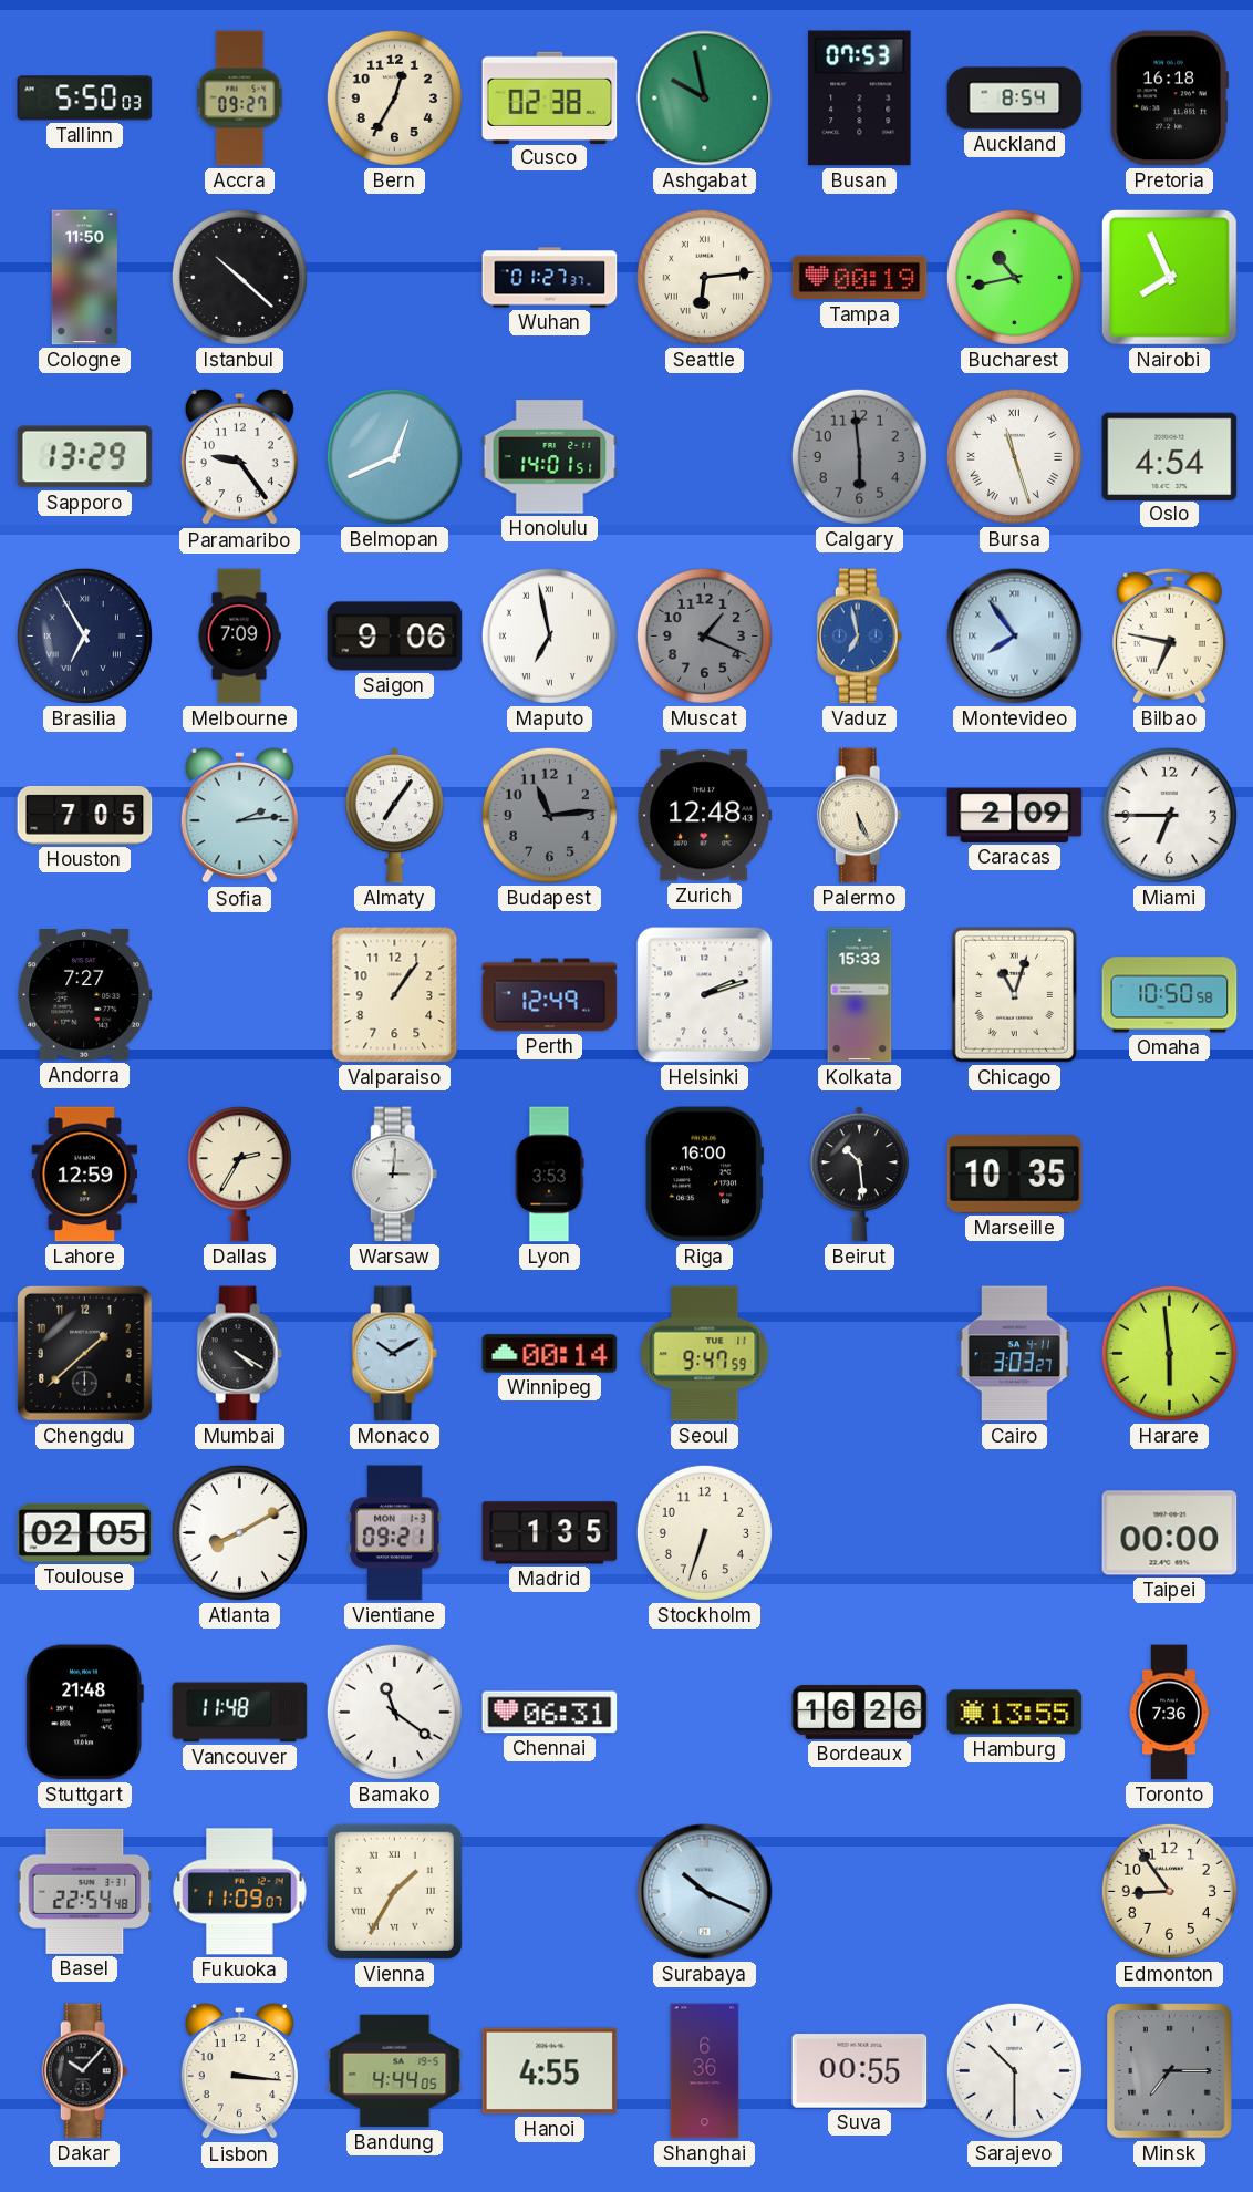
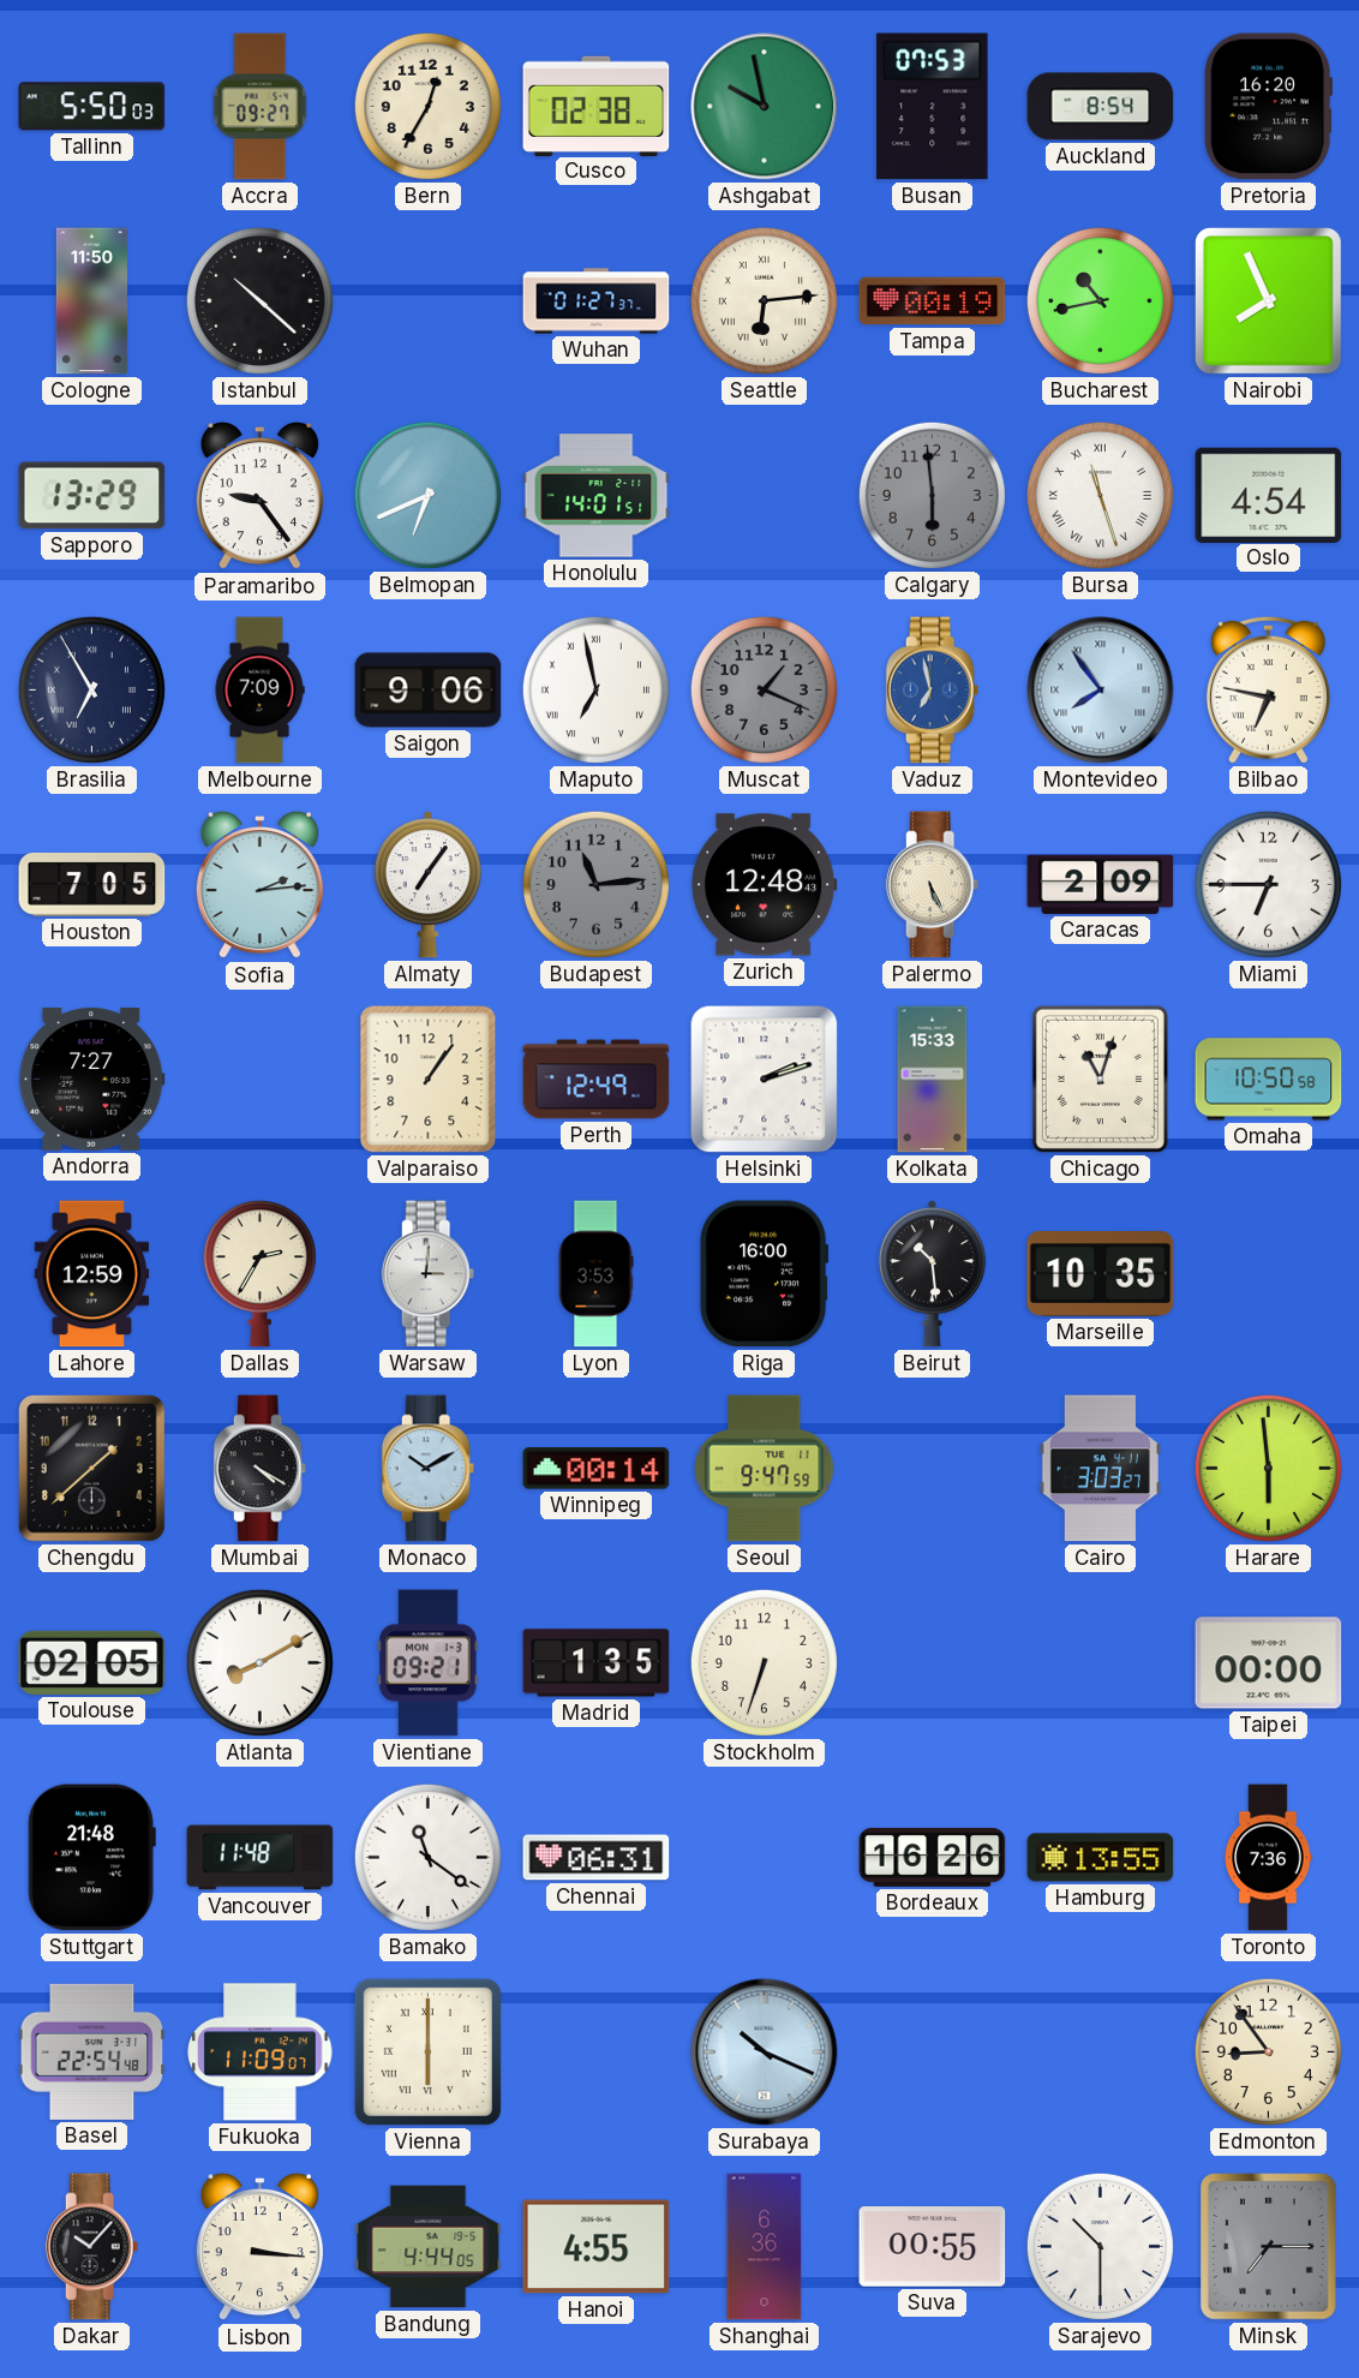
Pretoria: 16:18 -> 16:20
Belmopan: 12:41 -> 6:41
Vienna: 1:35 -> 6:00
